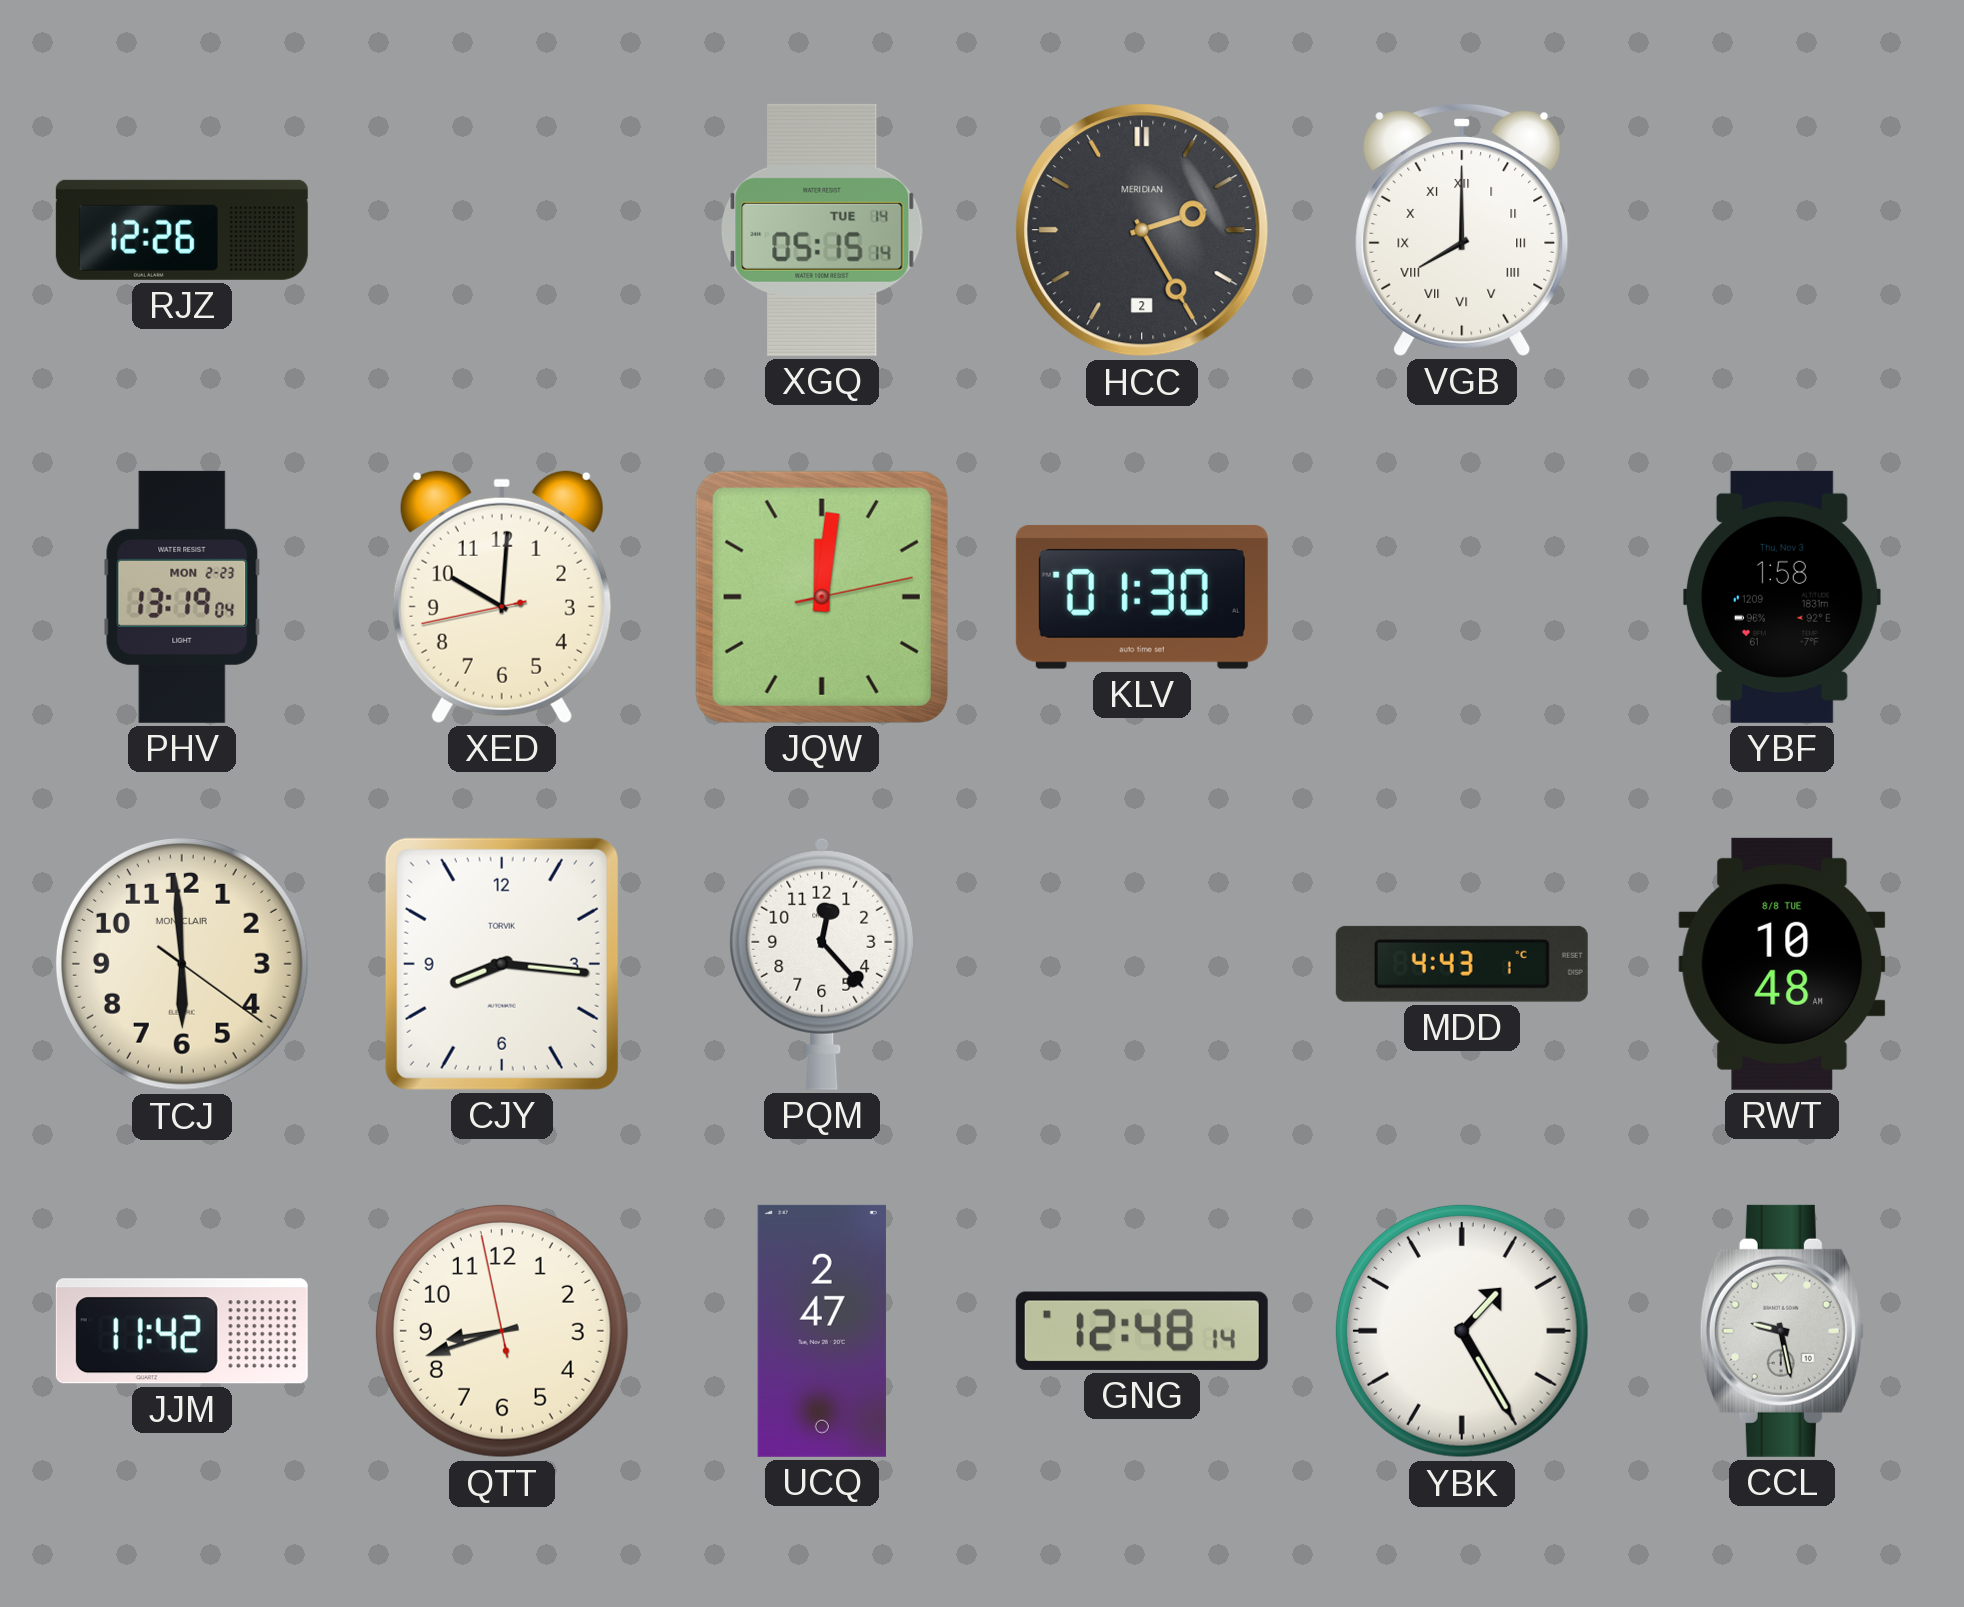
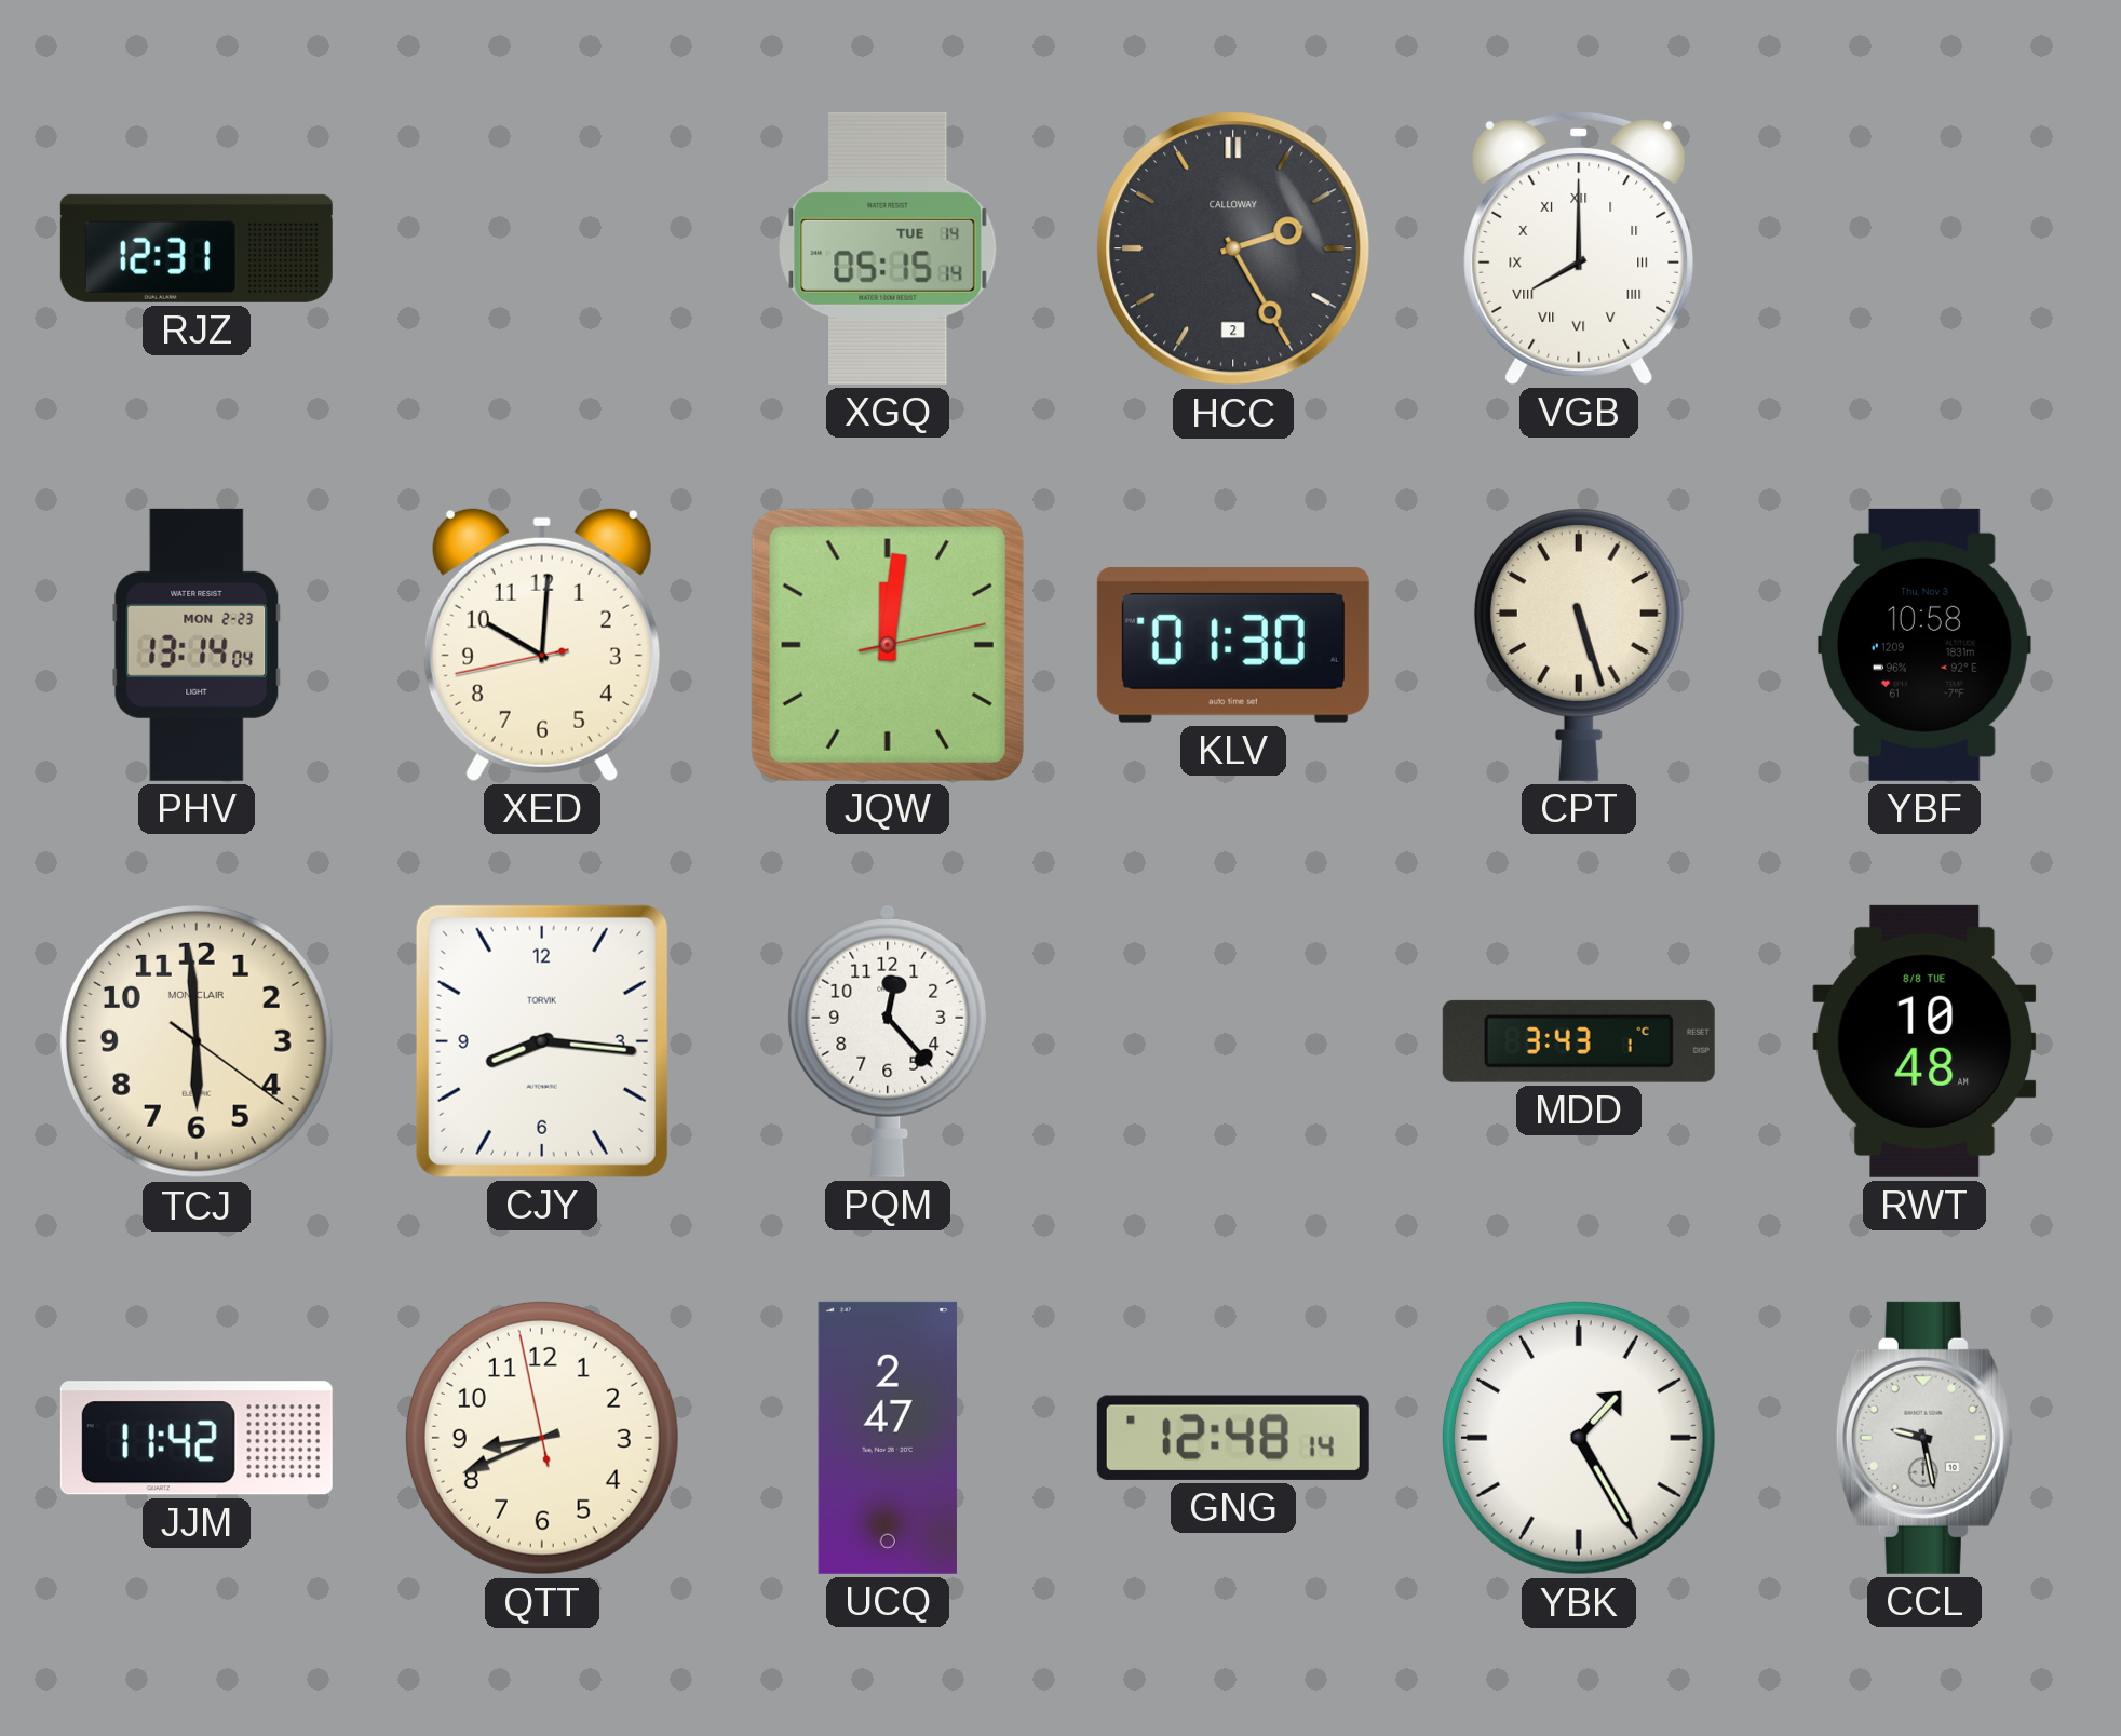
RJZ: 12:26 -> 12:31
HCC brand: MERIDIAN -> CALLOWAY
PHV: 13:19 -> 13:14
CPT: none -> 5:27
YBF: 1:58 -> 10:58
MDD: 4:43 -> 3:43
QTT: 8:41 -> 8:40
